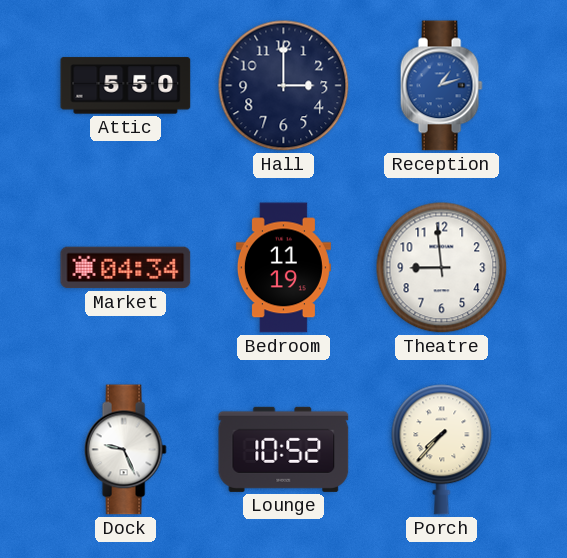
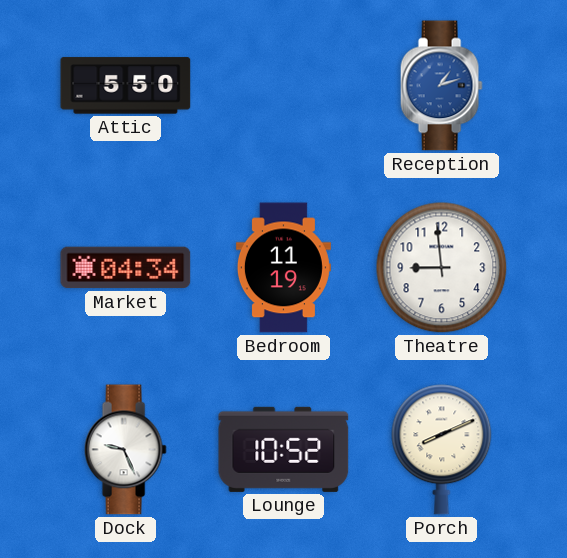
Hall: 3:00 -> none
Porch: 7:37 -> 8:11
